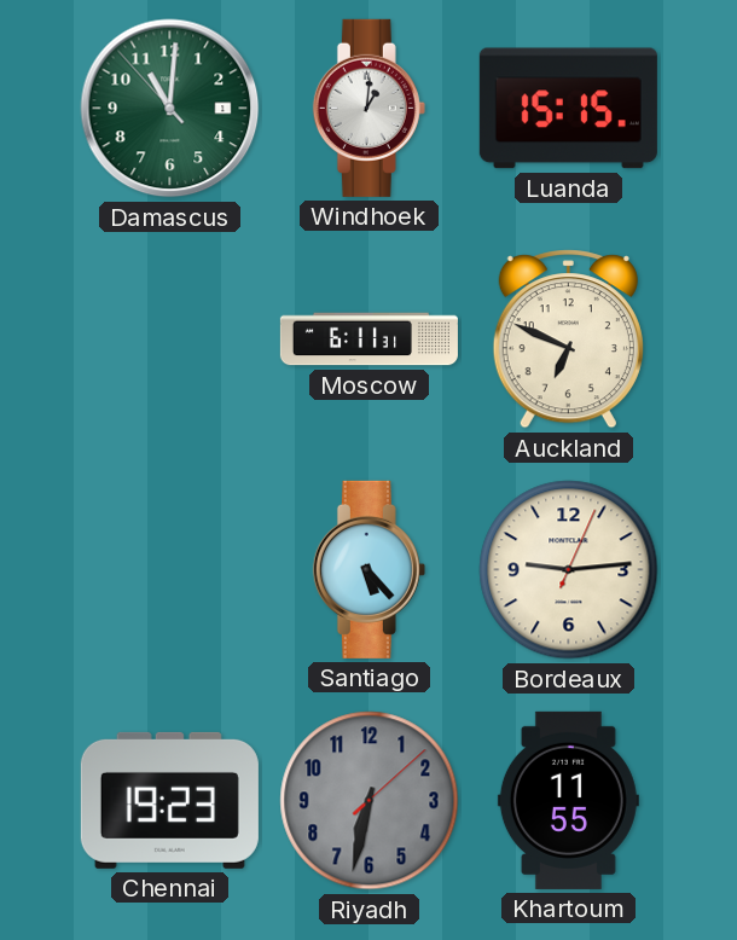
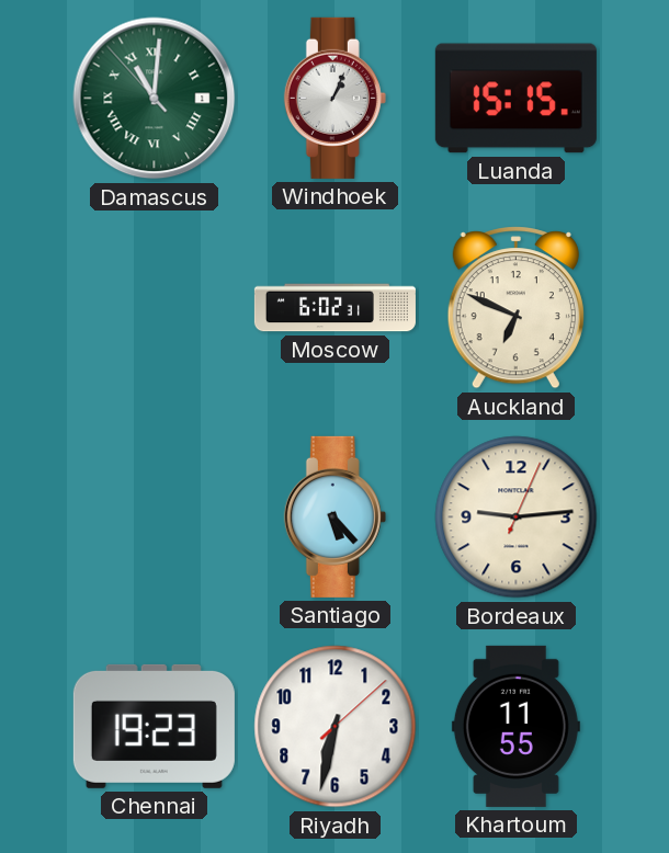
Damascus numerals: Arabic -> Roman
Windhoek: 1:01 -> 1:04
Moscow: 6:11 -> 6:02
Riyadh dial: grey -> white
